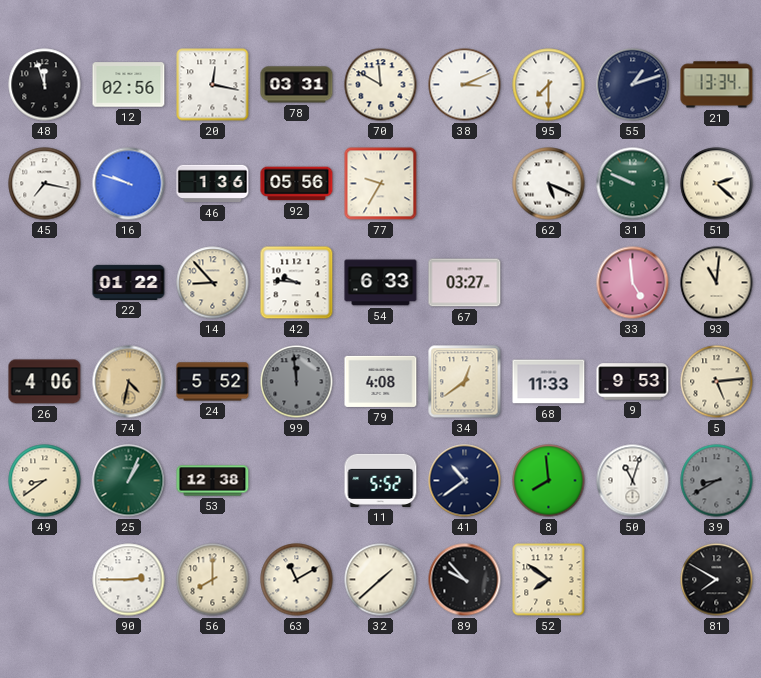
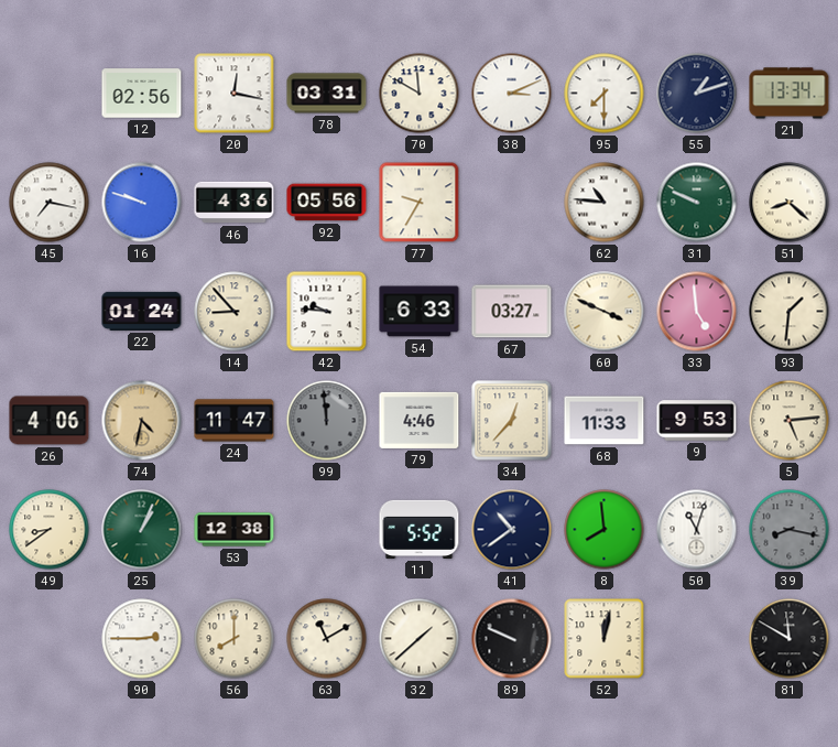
48: 11:57 -> none
46: 1:36 -> 4:36
62: 5:19 -> 10:46
51: 2:22 -> 8:22
22: 01:22 -> 01:24
60: none -> 3:49
93: 11:01 -> 1:31
24: 5:52 -> 11:47
79: 4:08 -> 4:46
34: 12:39 -> 12:37
39: 8:40 -> 8:17
89: 9:53 -> 9:49
52: 7:51 -> 12:02
81: 7:50 -> 11:50
